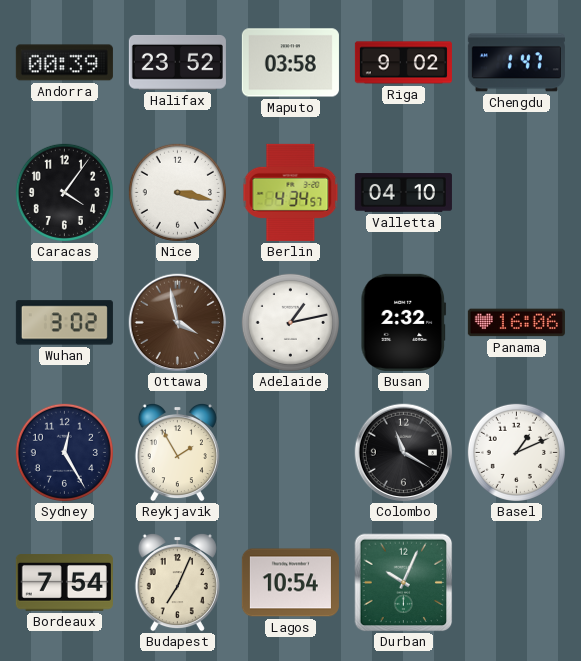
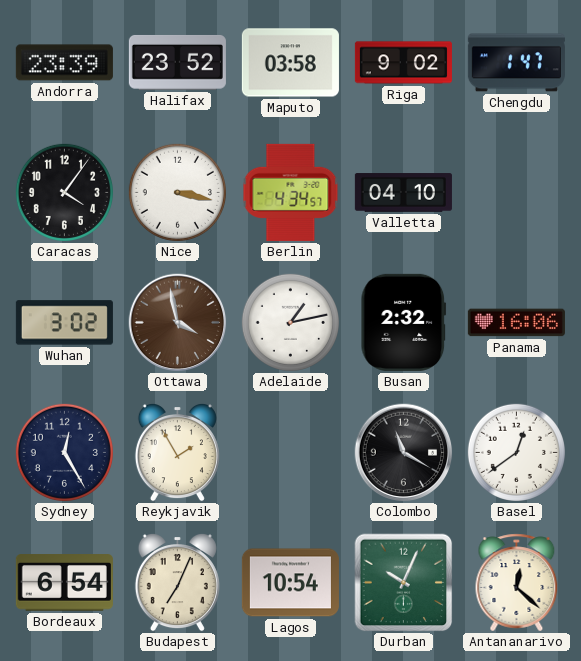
Andorra: 00:39 -> 23:39
Basel: 1:11 -> 12:39
Bordeaux: 7:54 -> 6:54
Antananarivo: none -> 12:22
